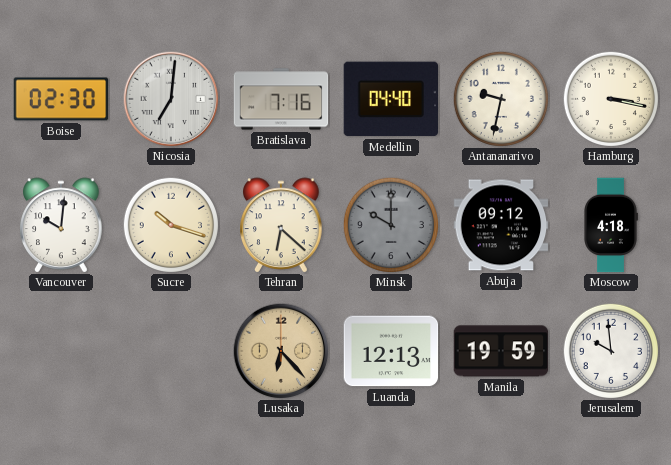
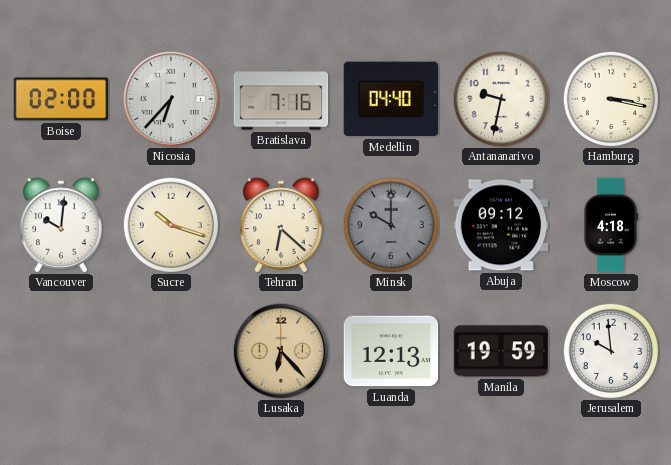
Boise: 02:30 -> 02:00
Nicosia: 7:01 -> 6:37
